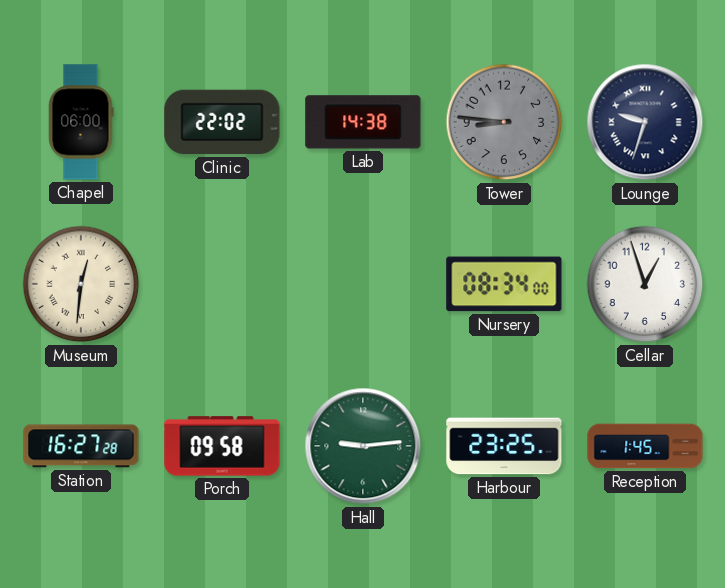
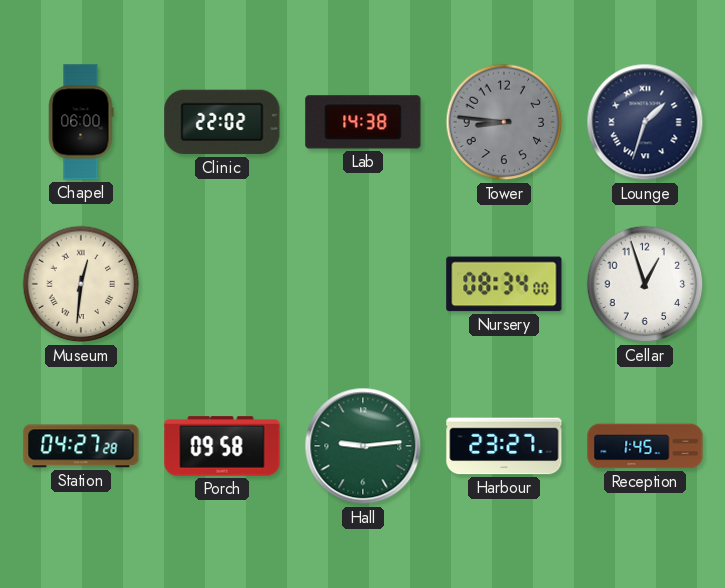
Lounge: 9:33 -> 1:33
Station: 16:27 -> 04:27
Harbour: 23:25 -> 23:27
